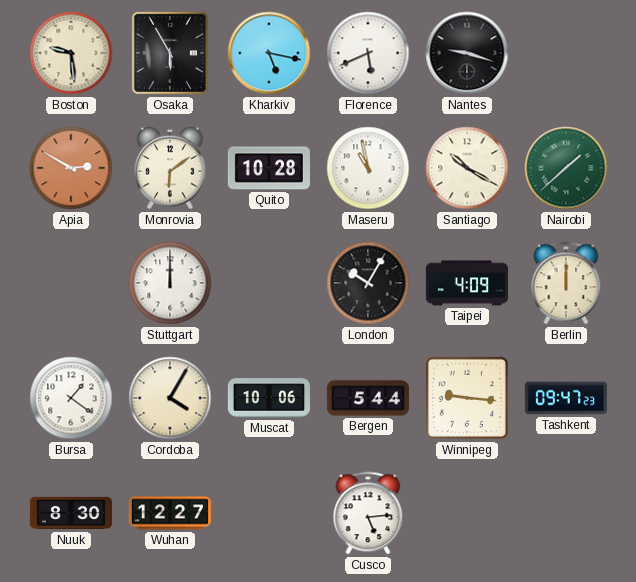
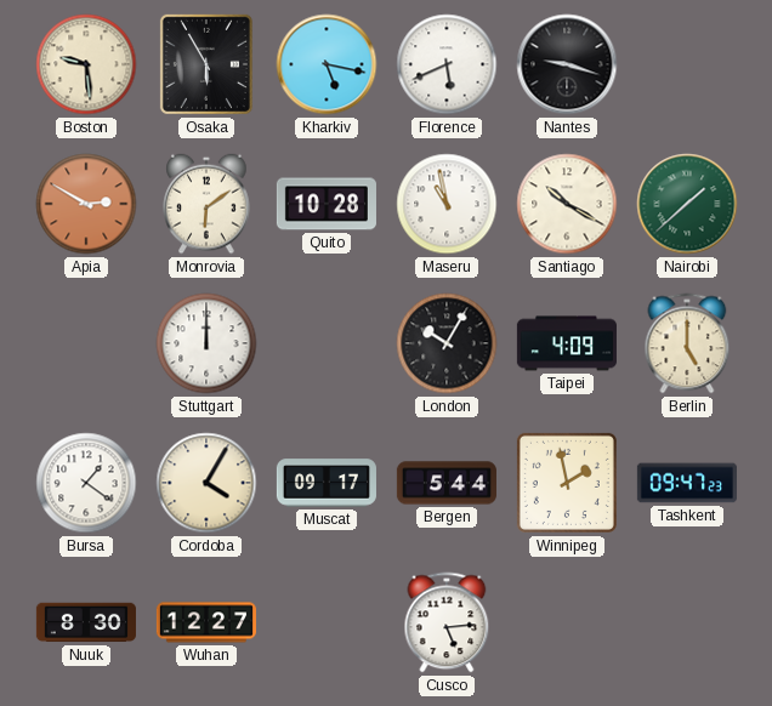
Berlin: 12:00 -> 5:00
Muscat: 10:06 -> 09:17
Winnipeg: 9:16 -> 1:58
